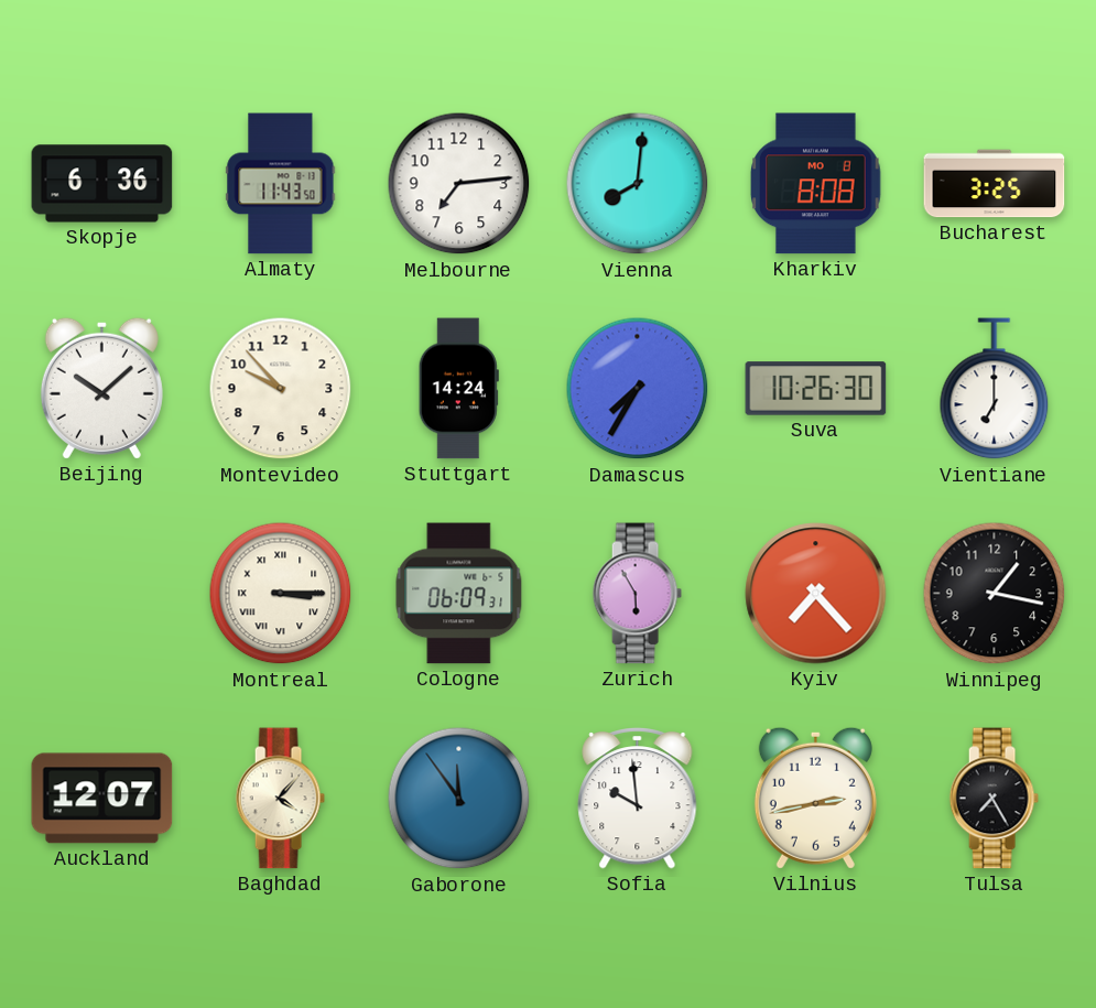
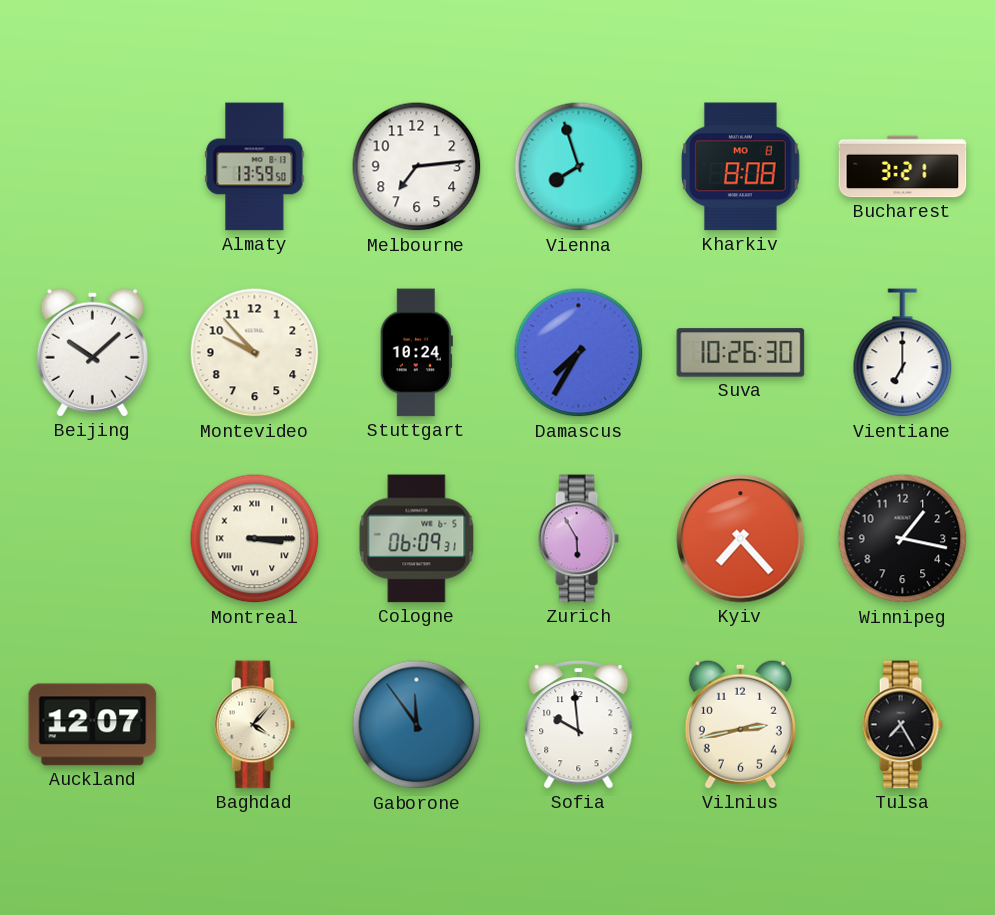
Skopje: 6:36 -> none
Almaty: 11:43 -> 13:59
Vienna: 8:01 -> 7:57
Bucharest: 3:25 -> 3:21
Stuttgart: 14:24 -> 10:24
